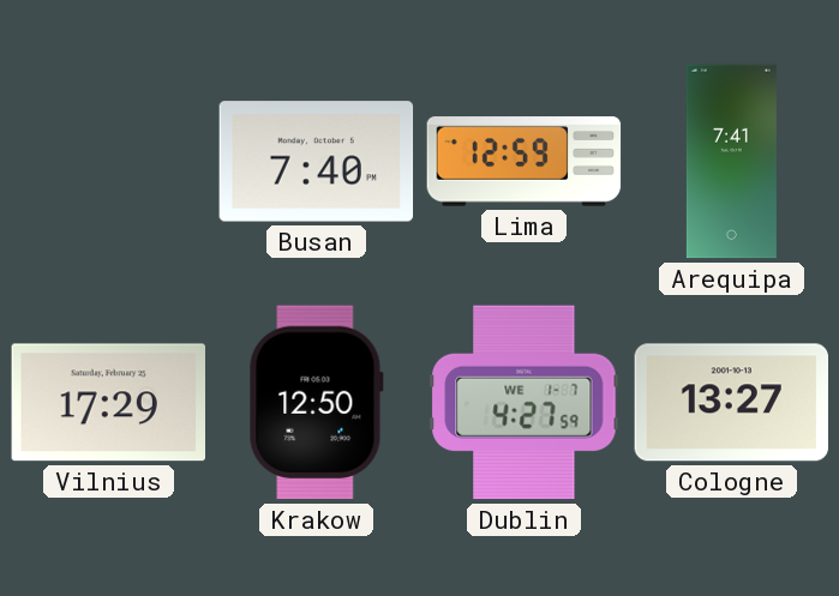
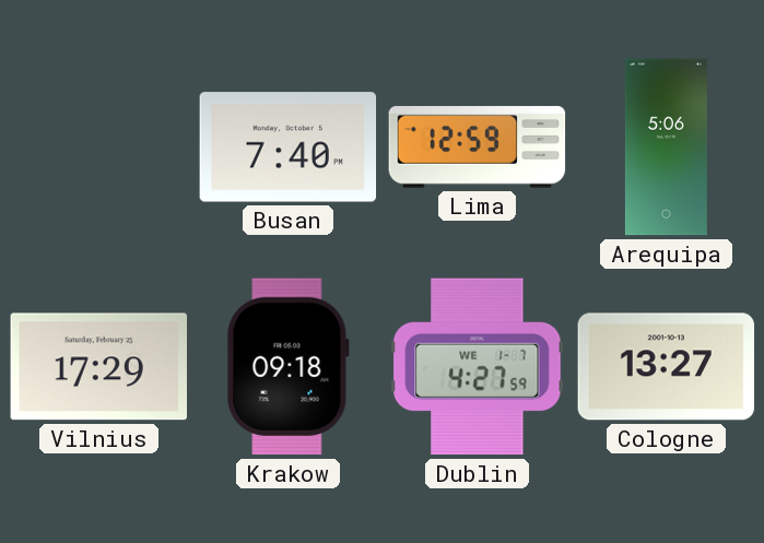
Arequipa: 7:41 -> 5:06
Krakow: 12:50 -> 09:18
